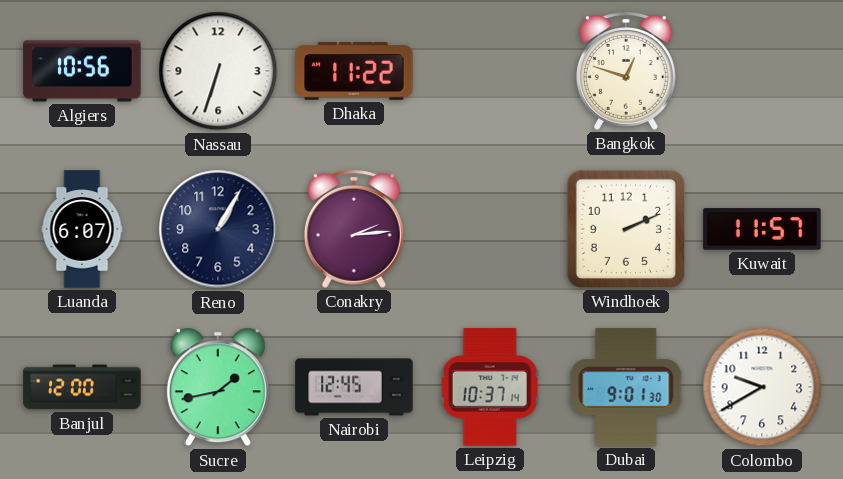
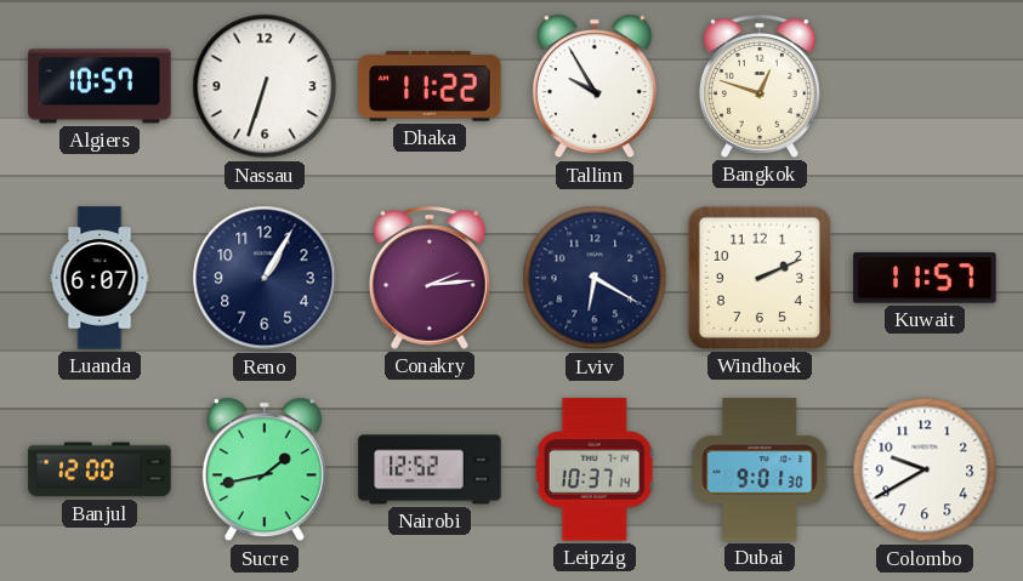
Algiers: 10:56 -> 10:57
Tallinn: none -> 9:55
Lviv: none -> 6:20
Nairobi: 12:45 -> 12:52
